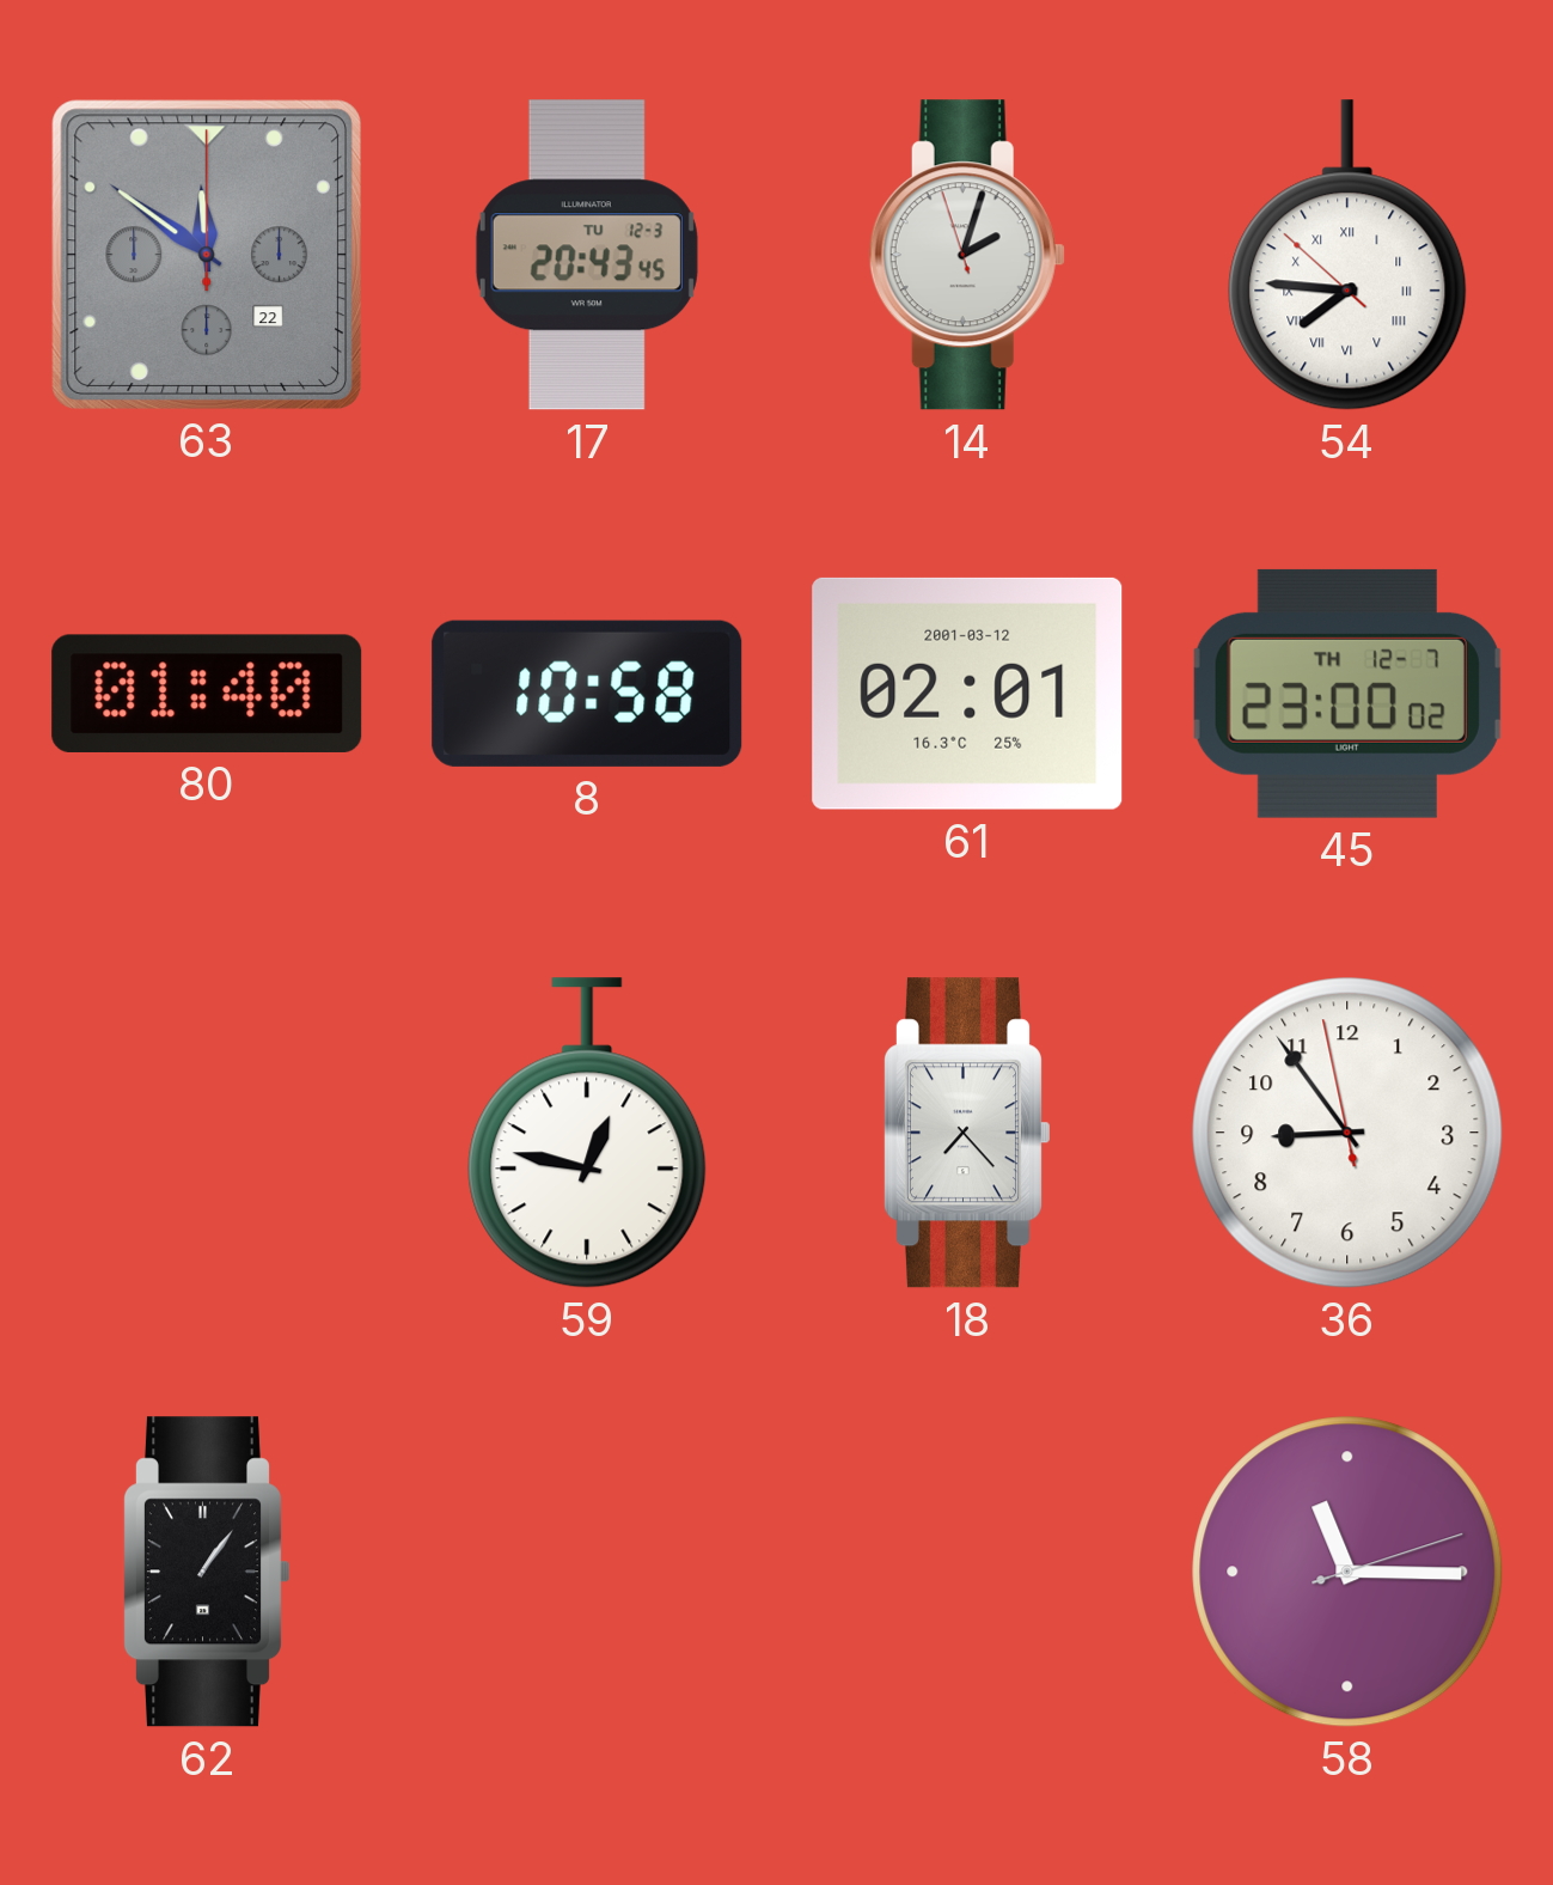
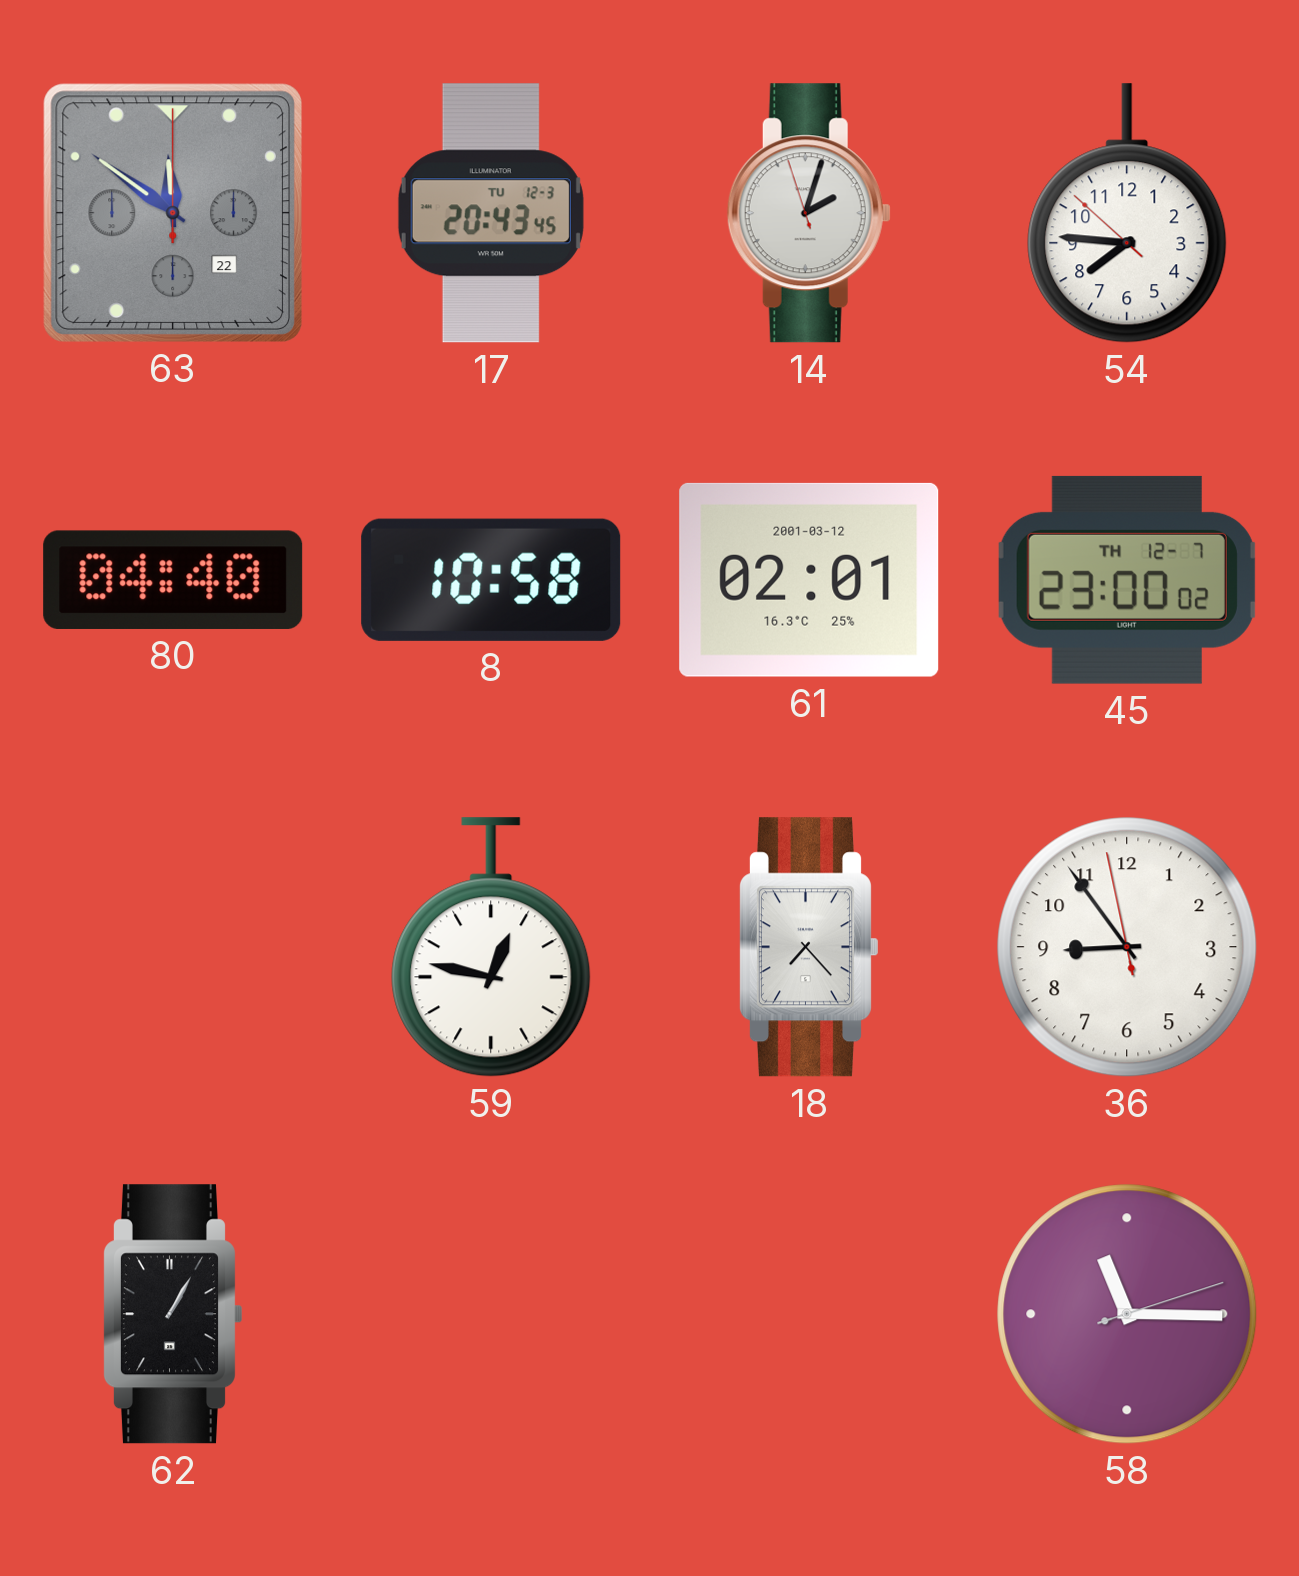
54 numerals: Roman -> Arabic
80: 01:40 -> 04:40
62: 1:06 -> 1:05
